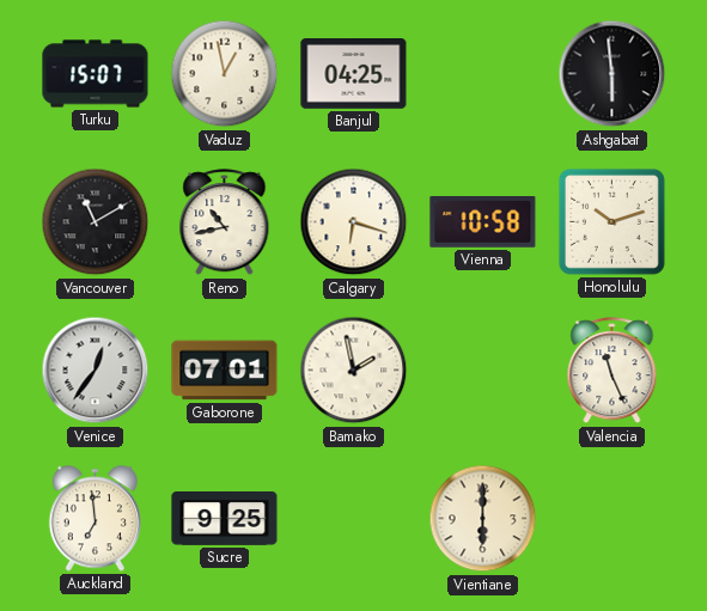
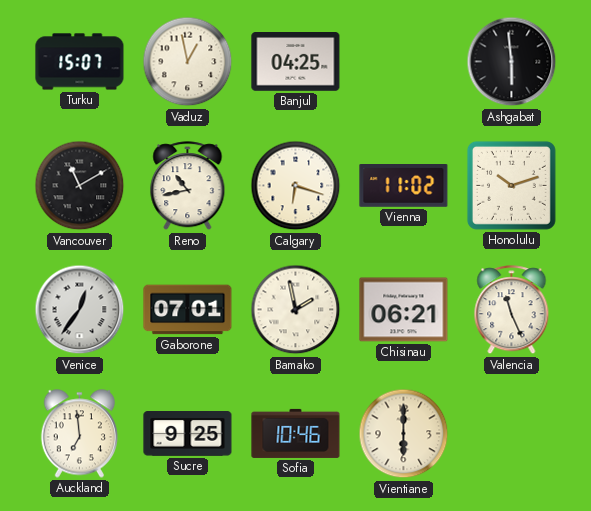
Vienna: 10:58 -> 11:02
Chisinau: none -> 06:21
Sofia: none -> 10:46
